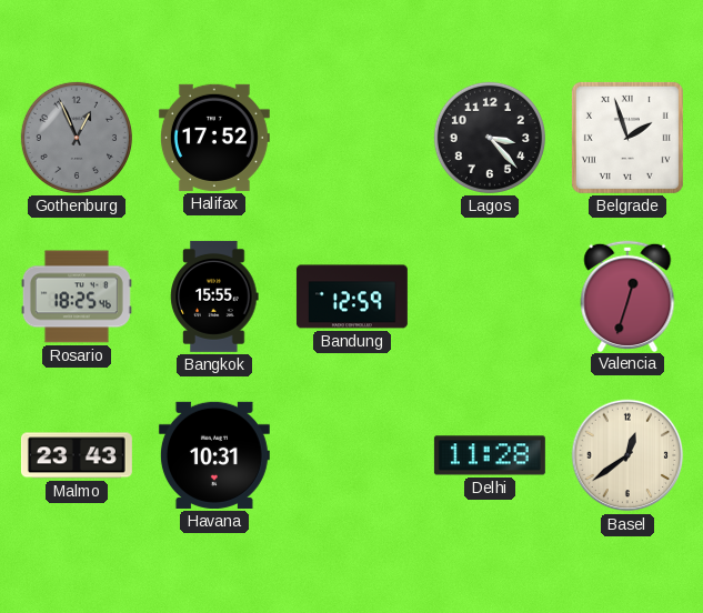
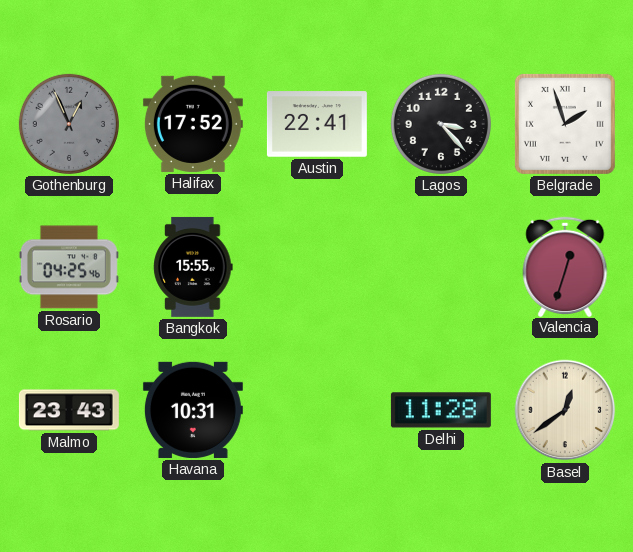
Austin: none -> 22:41
Rosario: 18:25 -> 04:25
Bandung: 12:59 -> none
